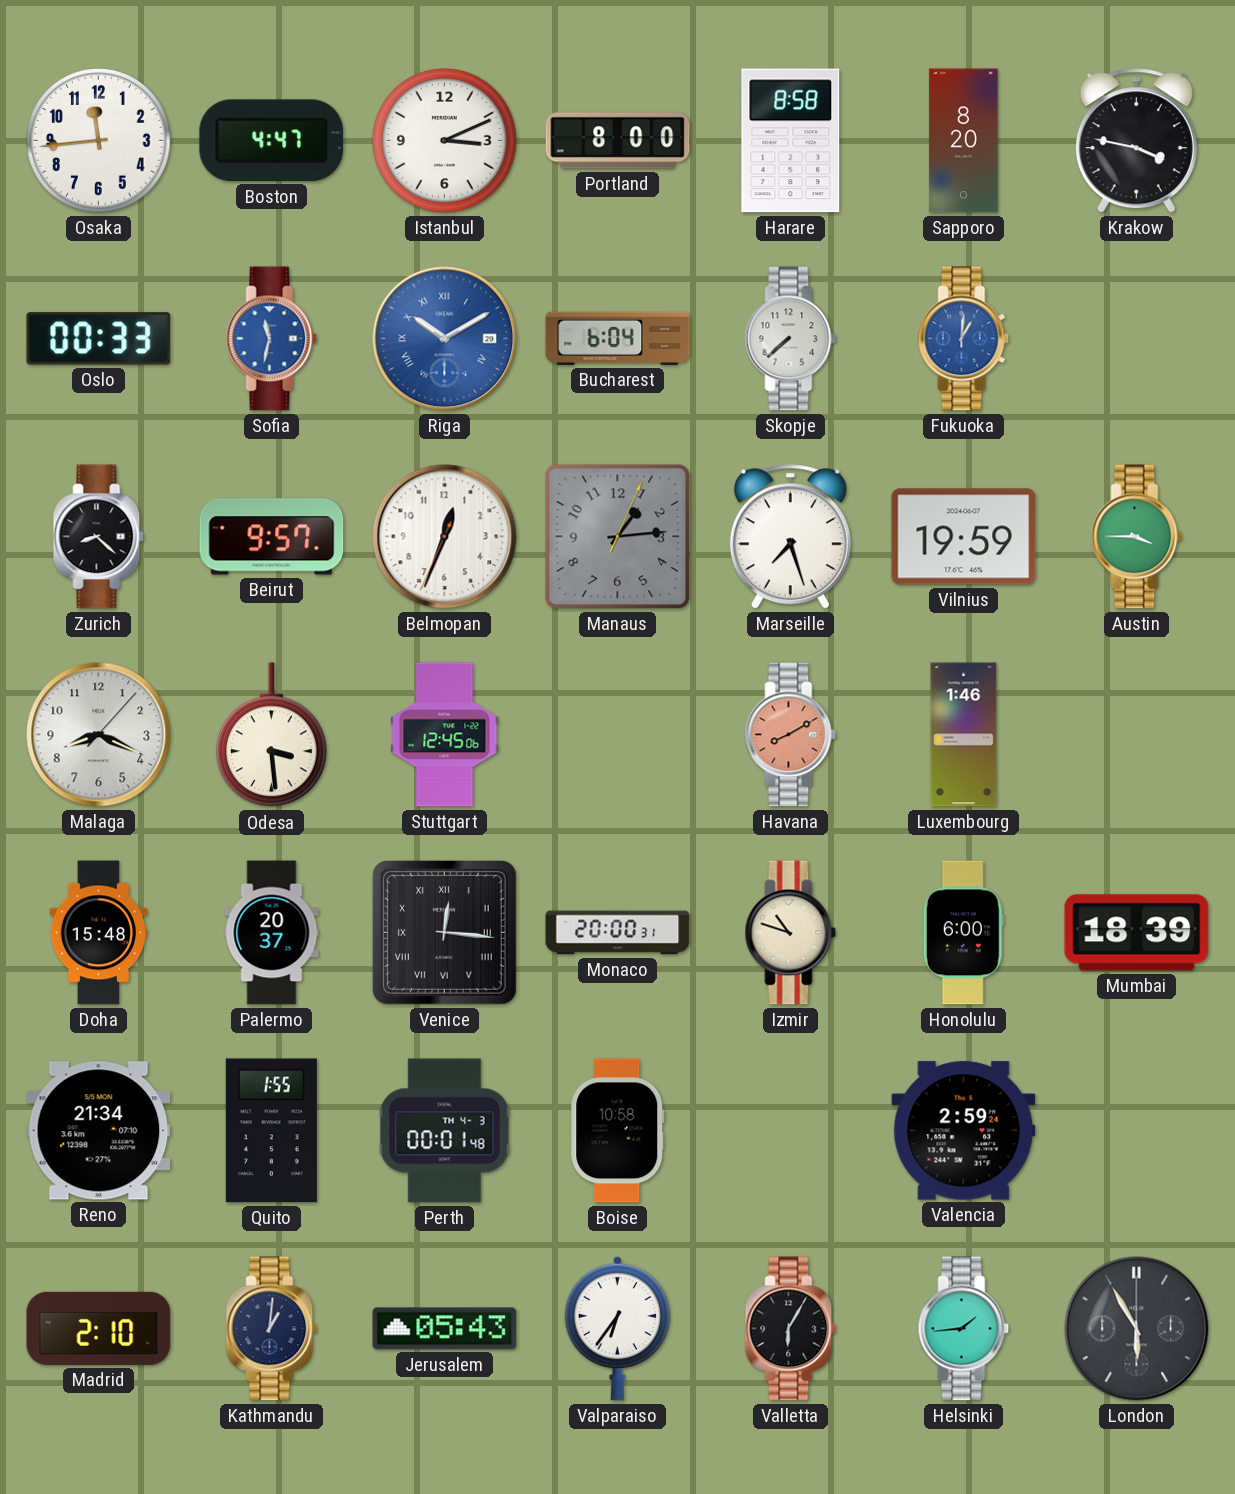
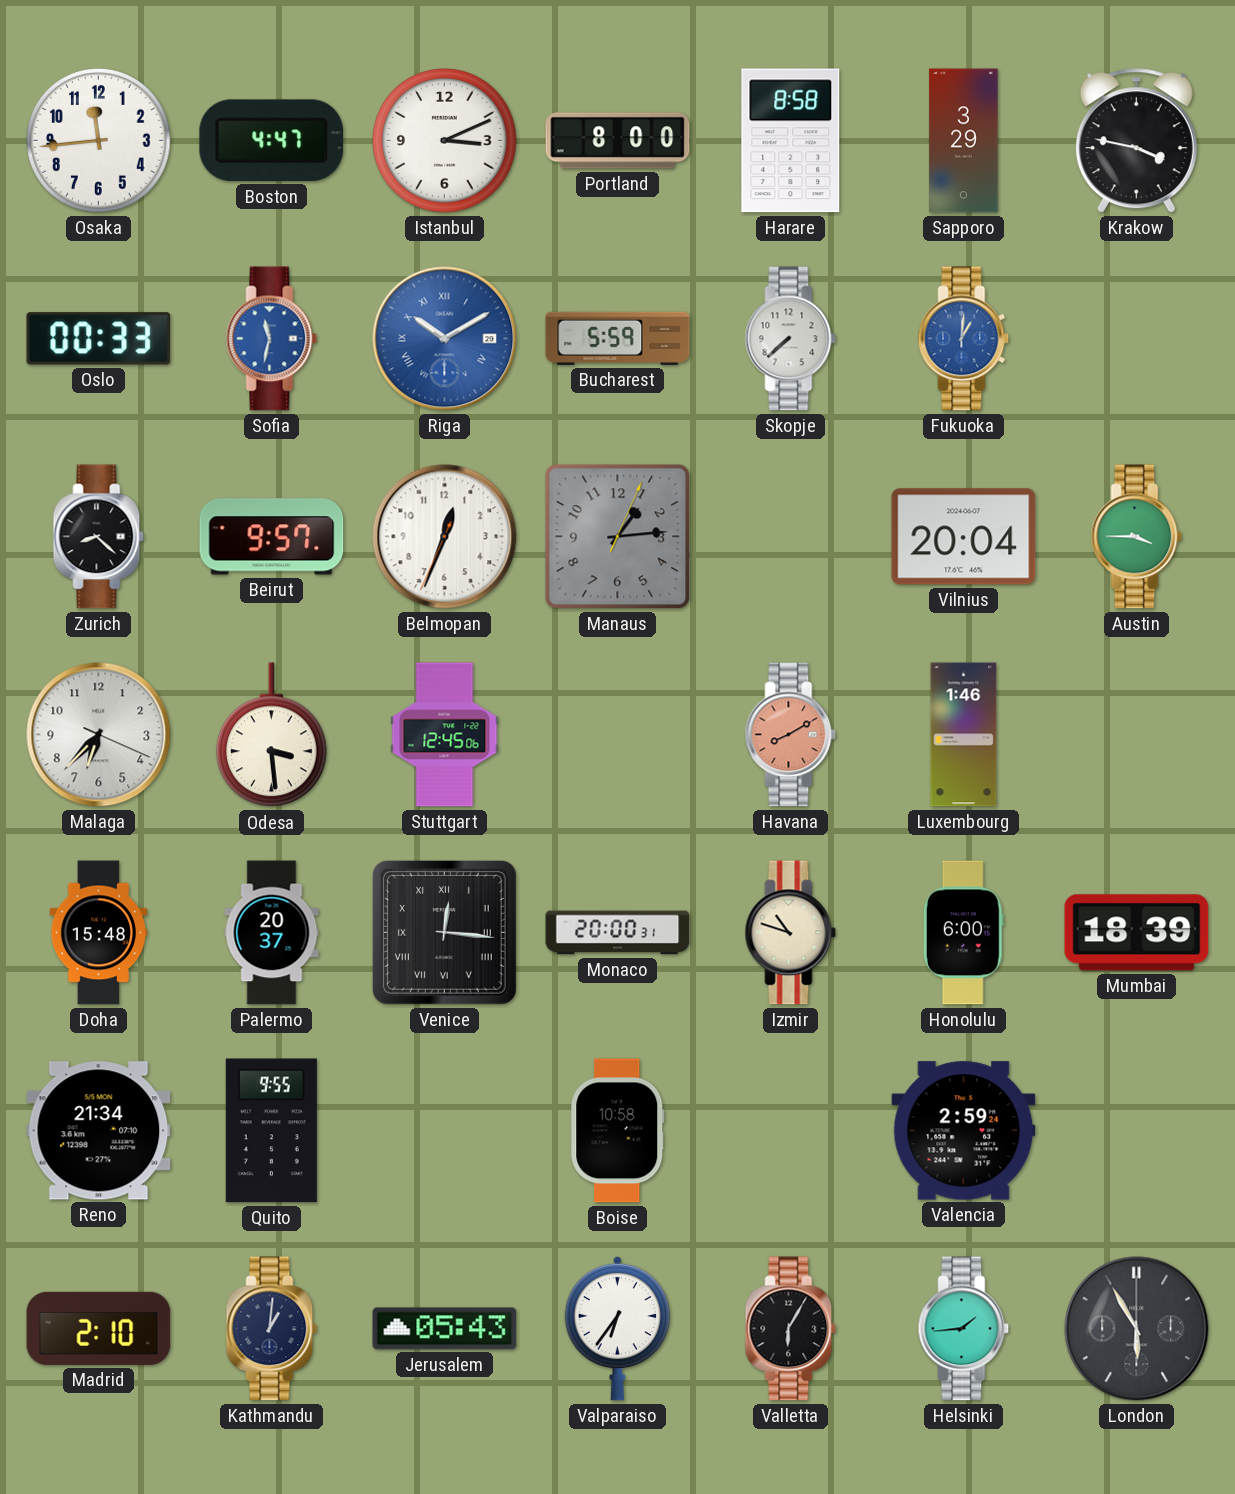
Sapporo: 8:20 -> 3:29
Bucharest: 6:04 -> 5:59
Marseille: 7:27 -> none
Vilnius: 19:59 -> 20:04
Malaga: 8:19 -> 6:37
Quito: 1:55 -> 9:55
Perth: 00:01 -> none
